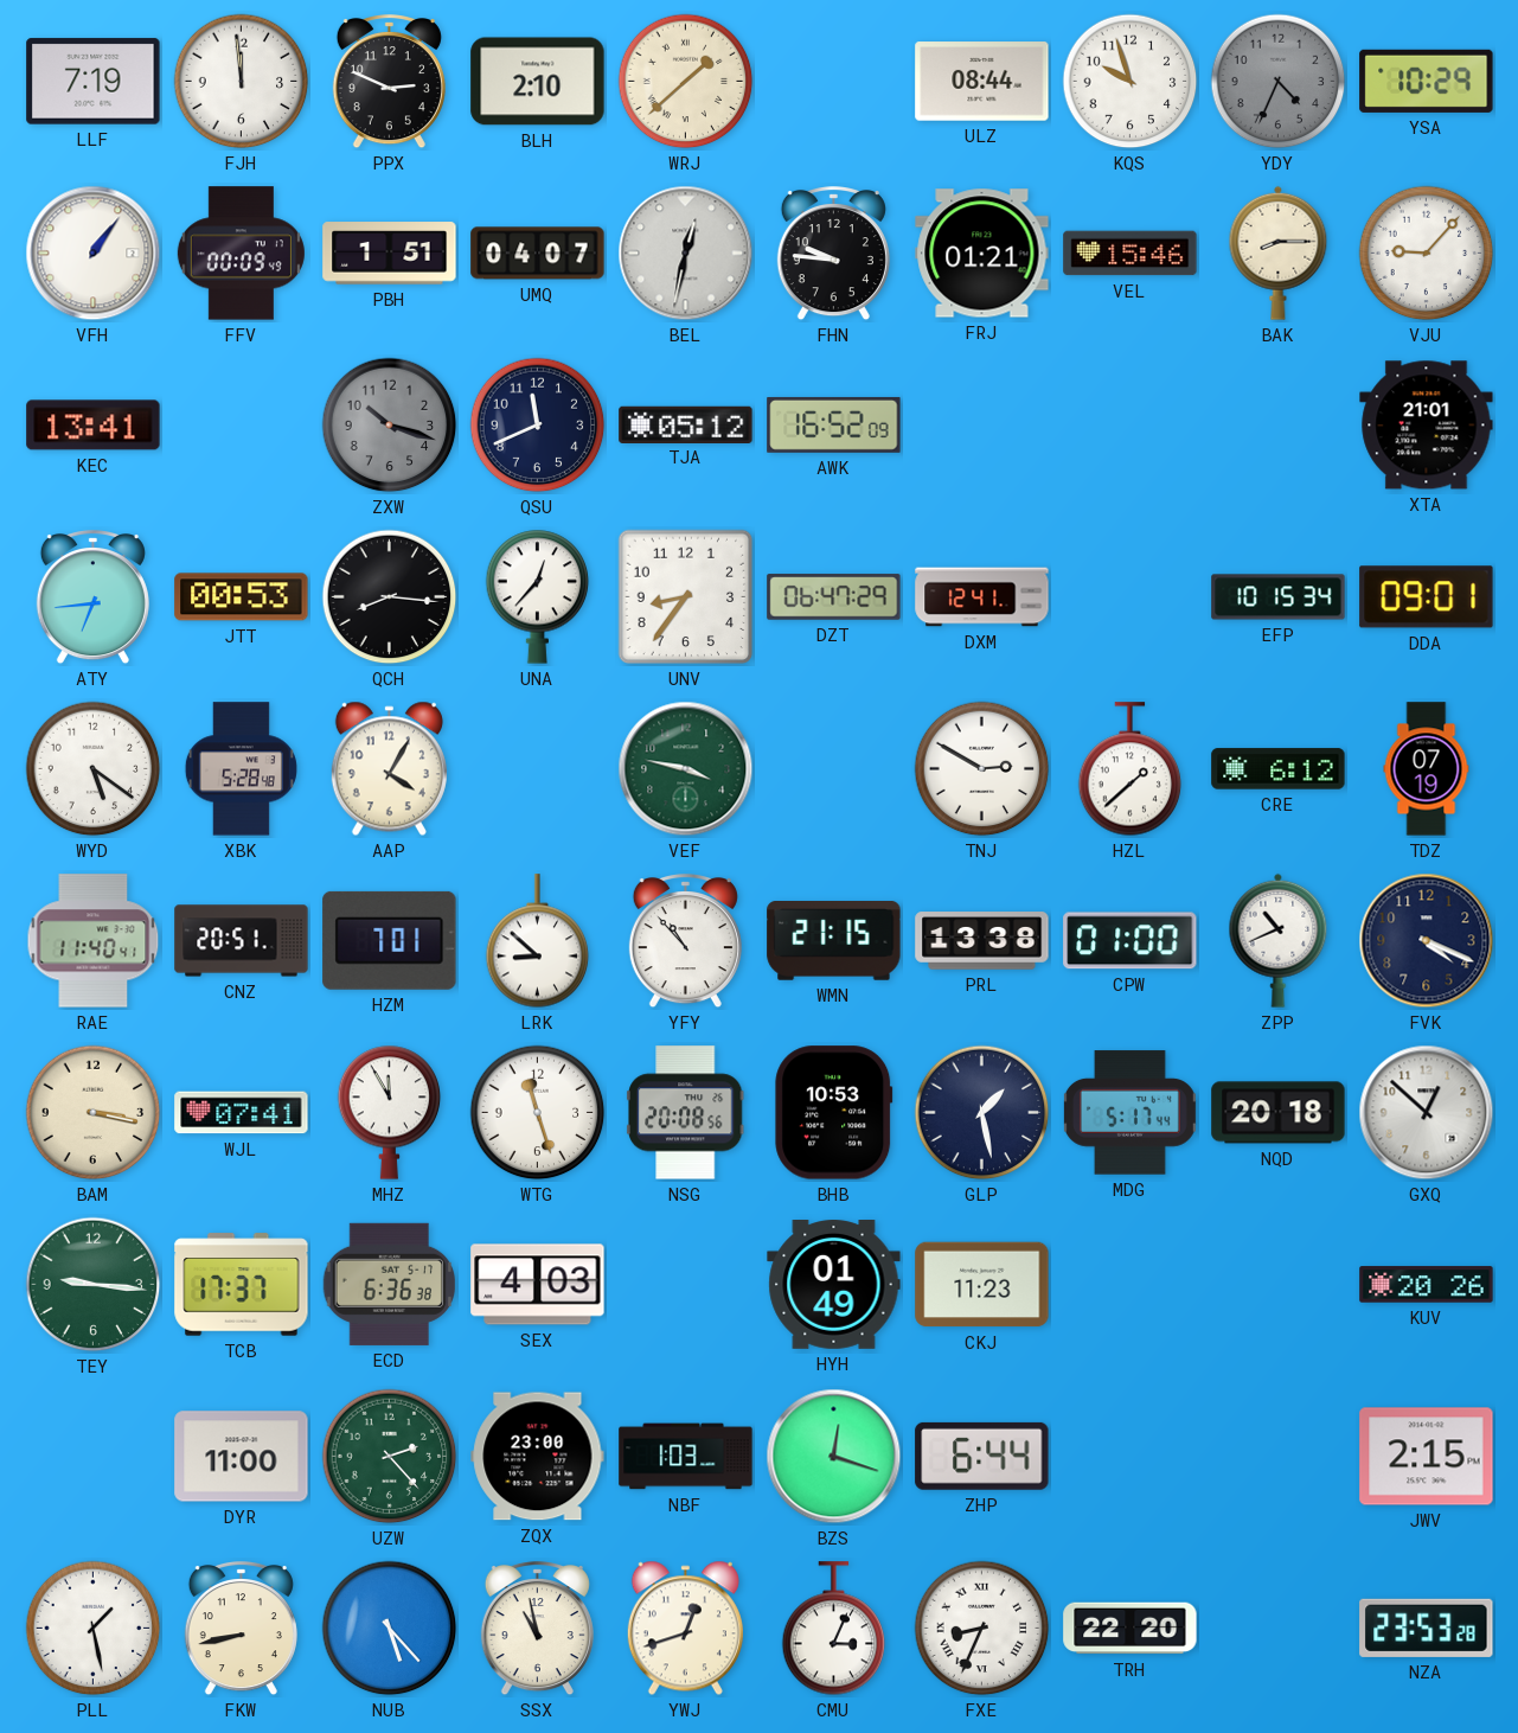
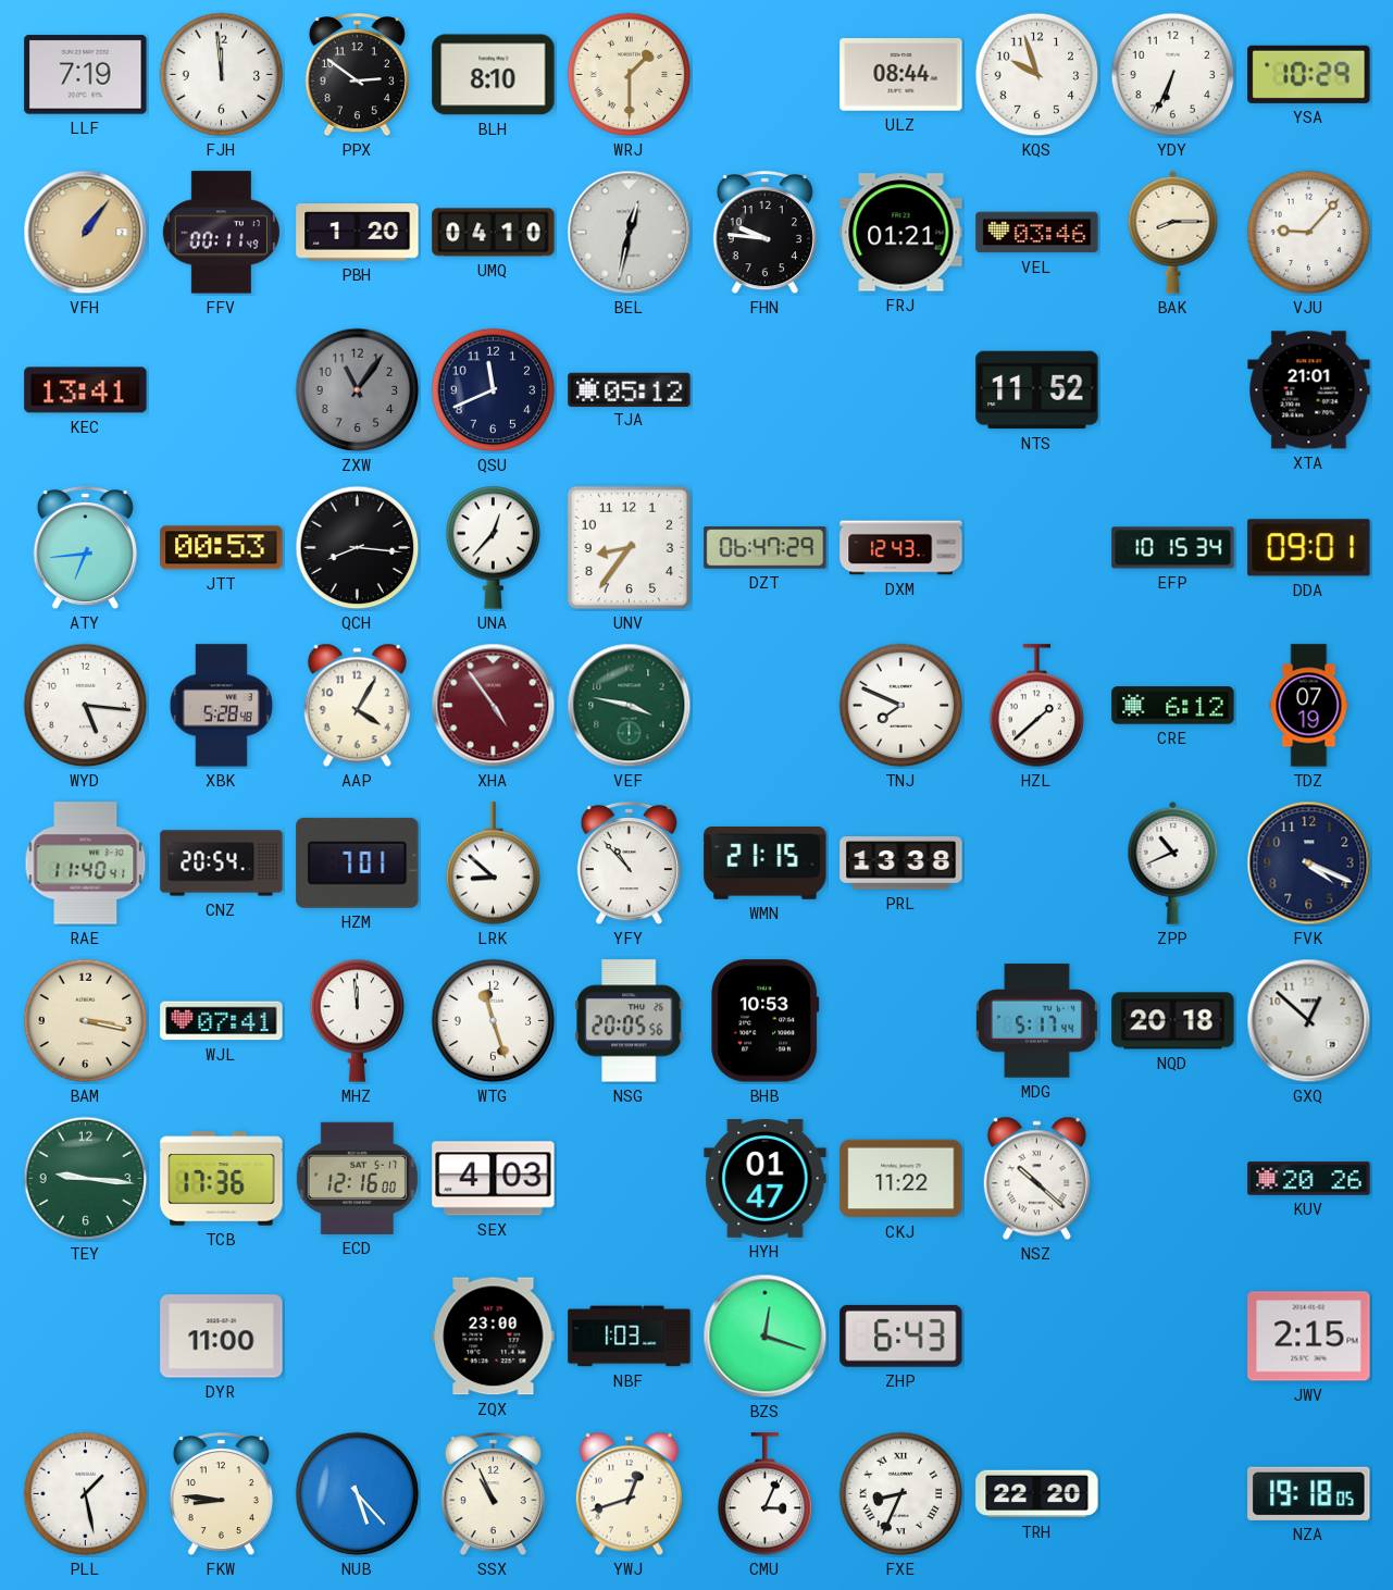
PPX: 2:49 -> 2:51
BLH: 2:10 -> 8:10
WRJ: 1:38 -> 1:30
YDY: 4:34 -> 6:34
YDY dial: grey -> white
VFH dial: white -> champagne
FFV: 00:09 -> 00:11
PBH: 1:51 -> 1:20
UMQ: 04:07 -> 04:10
VEL: 15:46 -> 03:46
ZXW: 10:18 -> 11:06
AWK: 16:52 -> none
NTS: none -> 11:52
DXM: 12:41 -> 12:43
WYD: 5:21 -> 5:16
XHA: none -> 4:54
TNJ: 2:50 -> 7:49
CNZ: 20:51 -> 20:54
CPW: 01:00 -> none
MHZ: 11:55 -> 11:59
NSG: 20:08 -> 20:05
GLP: 1:28 -> none
TCB: 17:37 -> 17:36
ECD: 6:36 -> 12:16
HYH: 01:49 -> 01:47
CKJ: 11:23 -> 11:22
NSZ: none -> 10:22
UZW: 2:23 -> none
ZHP: 6:44 -> 6:43
FKW: 8:43 -> 8:46
SSX: 10:58 -> 10:56
NZA: 23:53 -> 19:18
